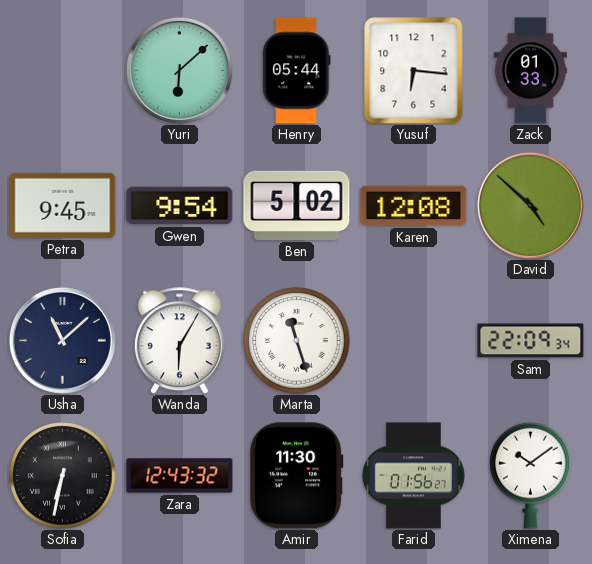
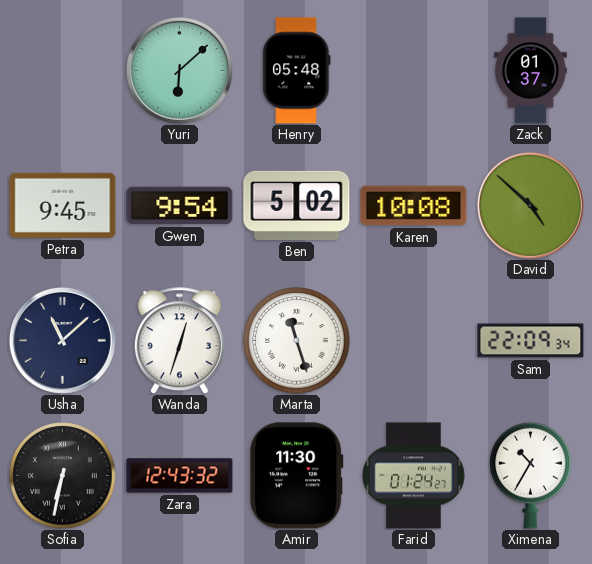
Henry: 05:44 -> 05:48
Yusuf: 6:16 -> none
Zack: 01:33 -> 01:37
Karen: 12:08 -> 10:08
Wanda: 6:05 -> 12:33
Farid: 01:56 -> 01:24
Ximena: 10:09 -> 10:35
